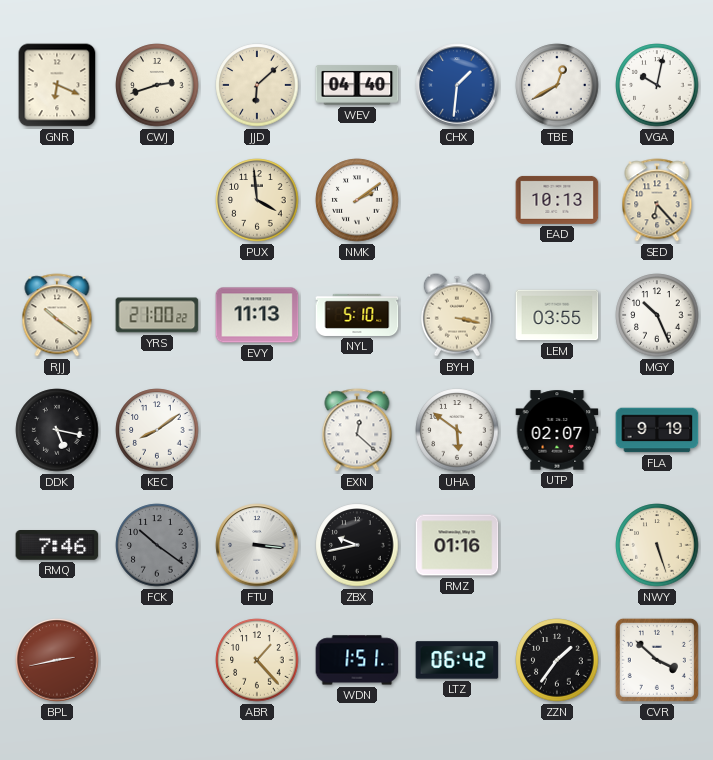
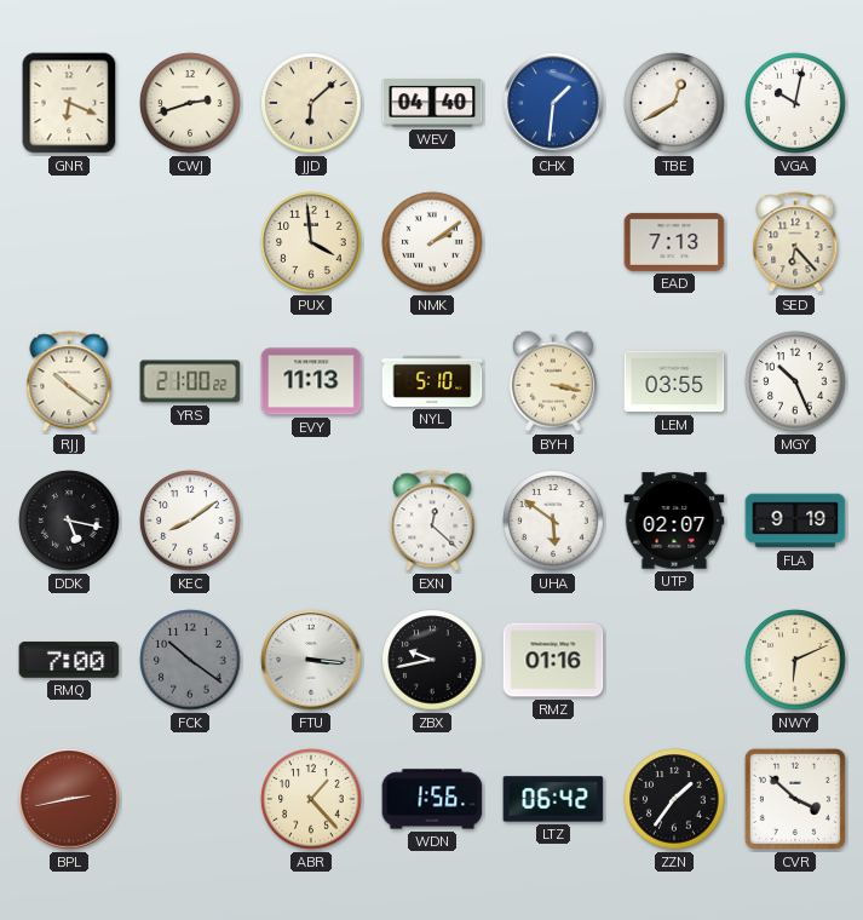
EAD: 10:13 -> 7:13
RMQ: 7:46 -> 7:00
NWY: 5:27 -> 6:11
WDN: 1:51 -> 1:56
